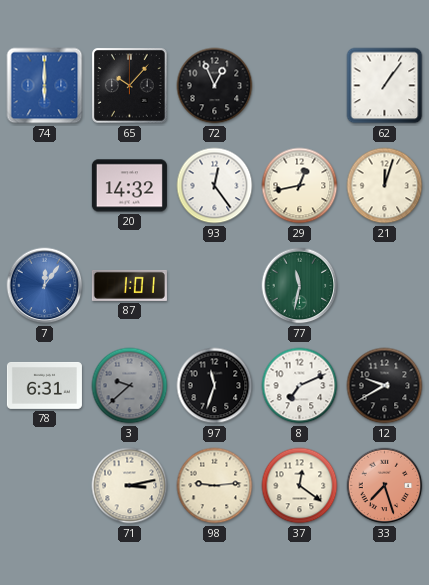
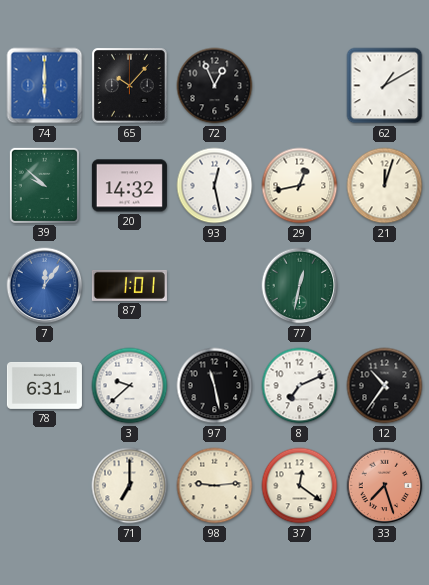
62: 1:06 -> 1:10
39: none -> 9:52
93: 12:24 -> 12:28
77: 11:32 -> 12:32
3 dial: grey -> white
97: 11:33 -> 11:28
12: 9:40 -> 10:36
71: 3:13 -> 7:00
